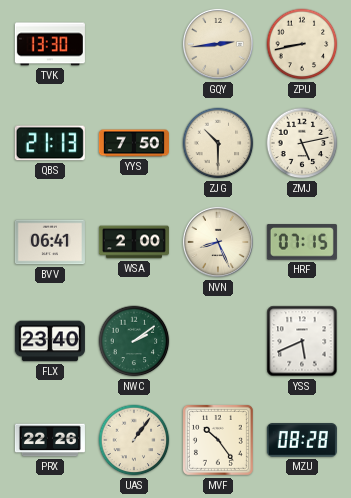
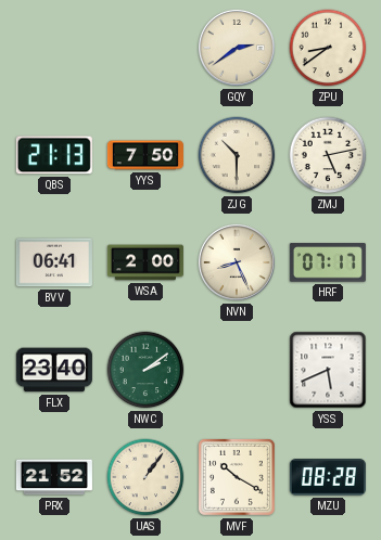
TVK: 13:30 -> none
GQY: 2:44 -> 2:39
ZPU: 8:43 -> 8:39
HRF: 07:15 -> 07:17
PRX: 22:26 -> 21:52
MVF: 10:24 -> 10:20
